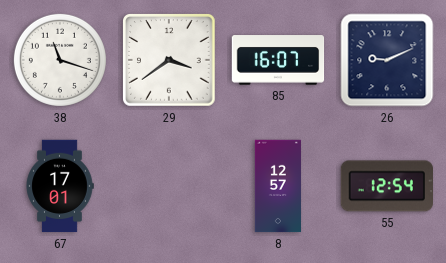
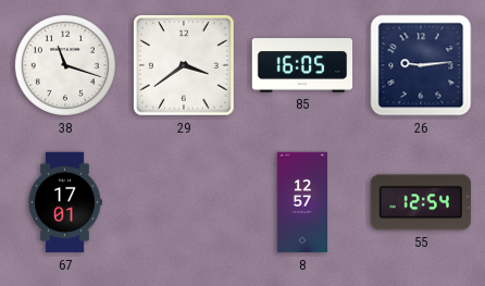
85: 16:07 -> 16:05
26: 9:11 -> 9:14
